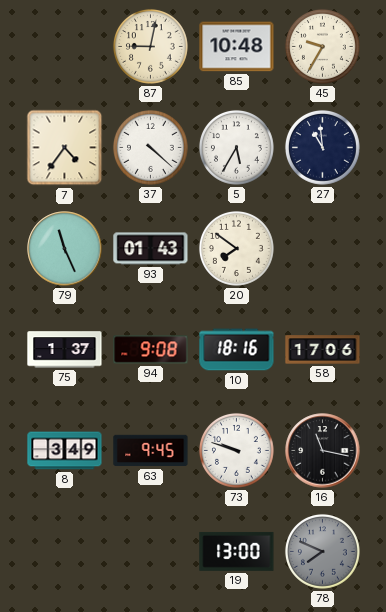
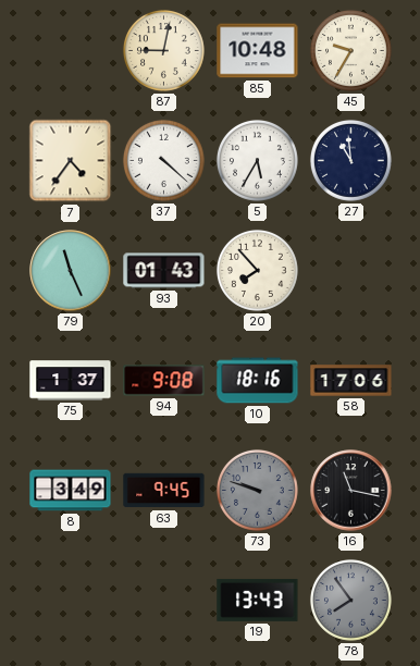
20: 7:51 -> 7:53
73 dial: white -> grey
19: 13:00 -> 13:43
78: 7:49 -> 7:54
